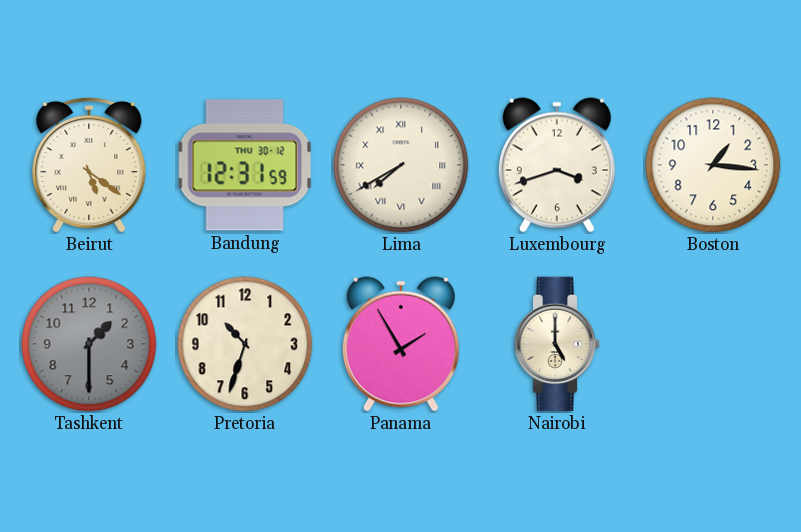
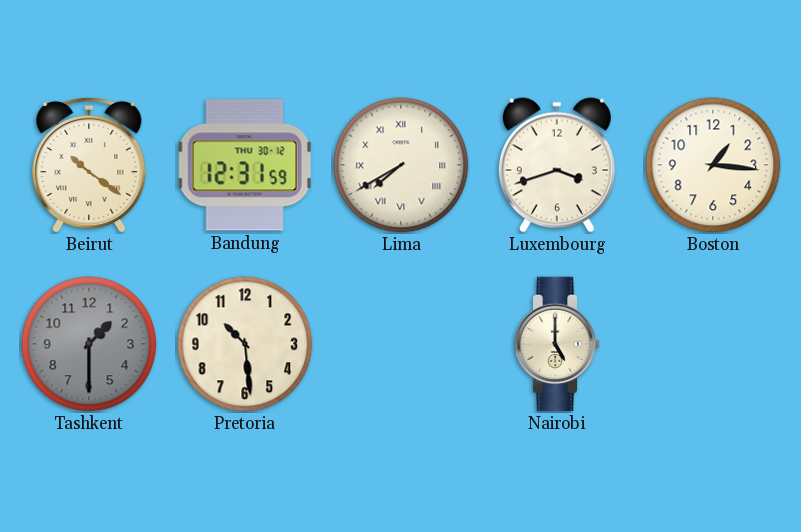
Beirut: 5:21 -> 10:21
Pretoria: 10:33 -> 10:29
Panama: 1:55 -> none
